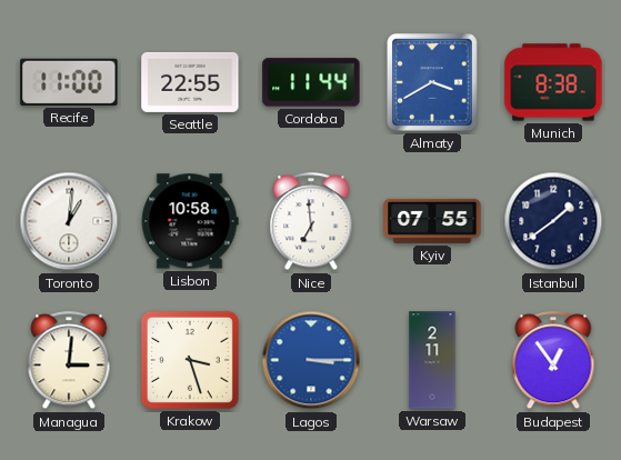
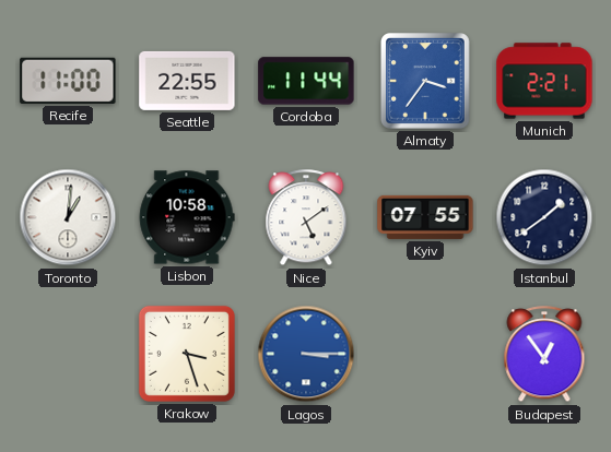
Almaty: 3:40 -> 3:36
Munich: 8:38 -> 2:21
Nice: 6:59 -> 5:09
Managua: 3:01 -> none
Warsaw: 2:11 -> none
